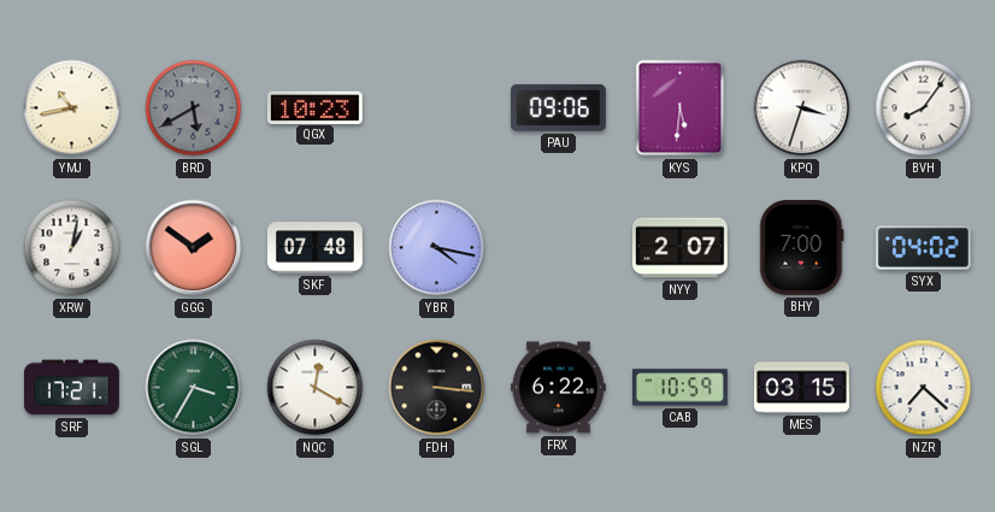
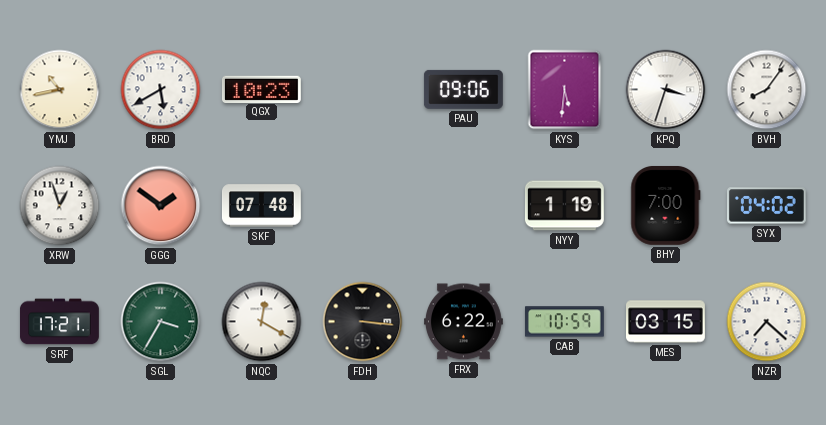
BRD dial: grey -> white
XRW: 1:02 -> 12:57
YBR: 4:17 -> none
NYY: 2:07 -> 1:19
